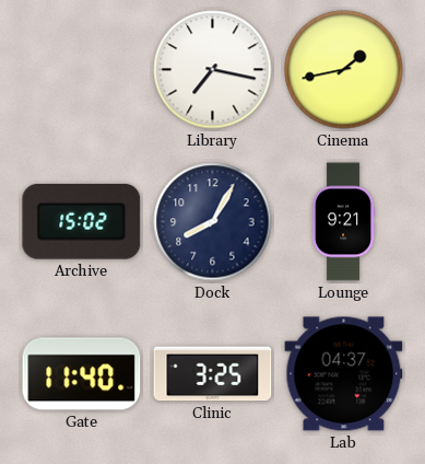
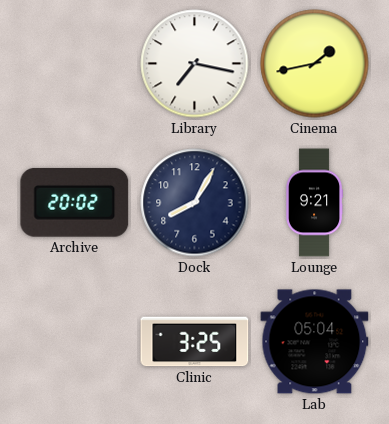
Archive: 15:02 -> 20:02
Gate: 11:40 -> none
Lab: 04:37 -> 05:04
